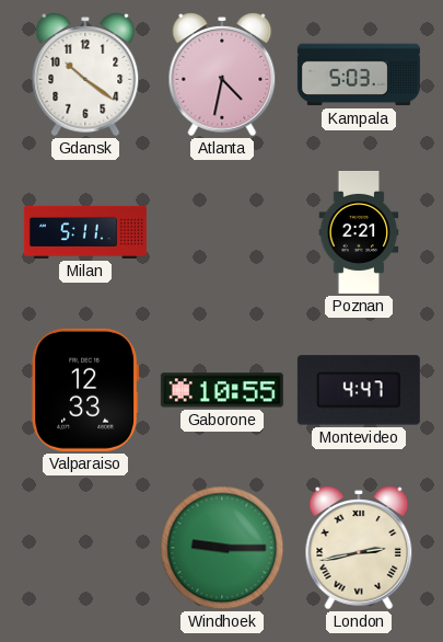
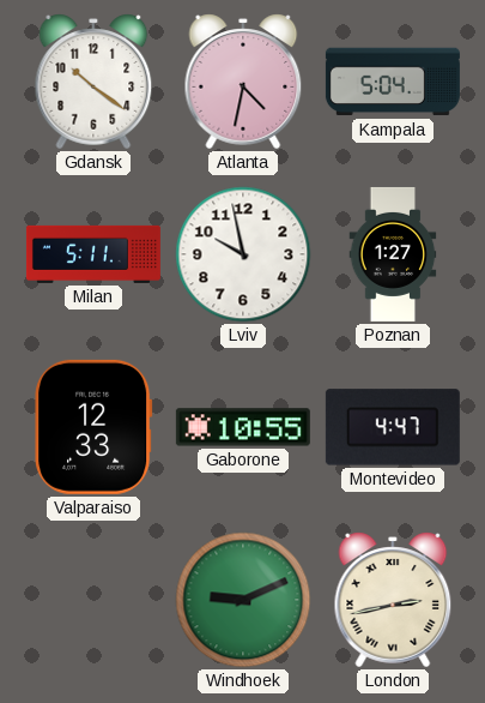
Kampala: 5:03 -> 5:04
Lviv: none -> 9:58
Poznan: 2:21 -> 1:27
Windhoek: 9:15 -> 9:11
